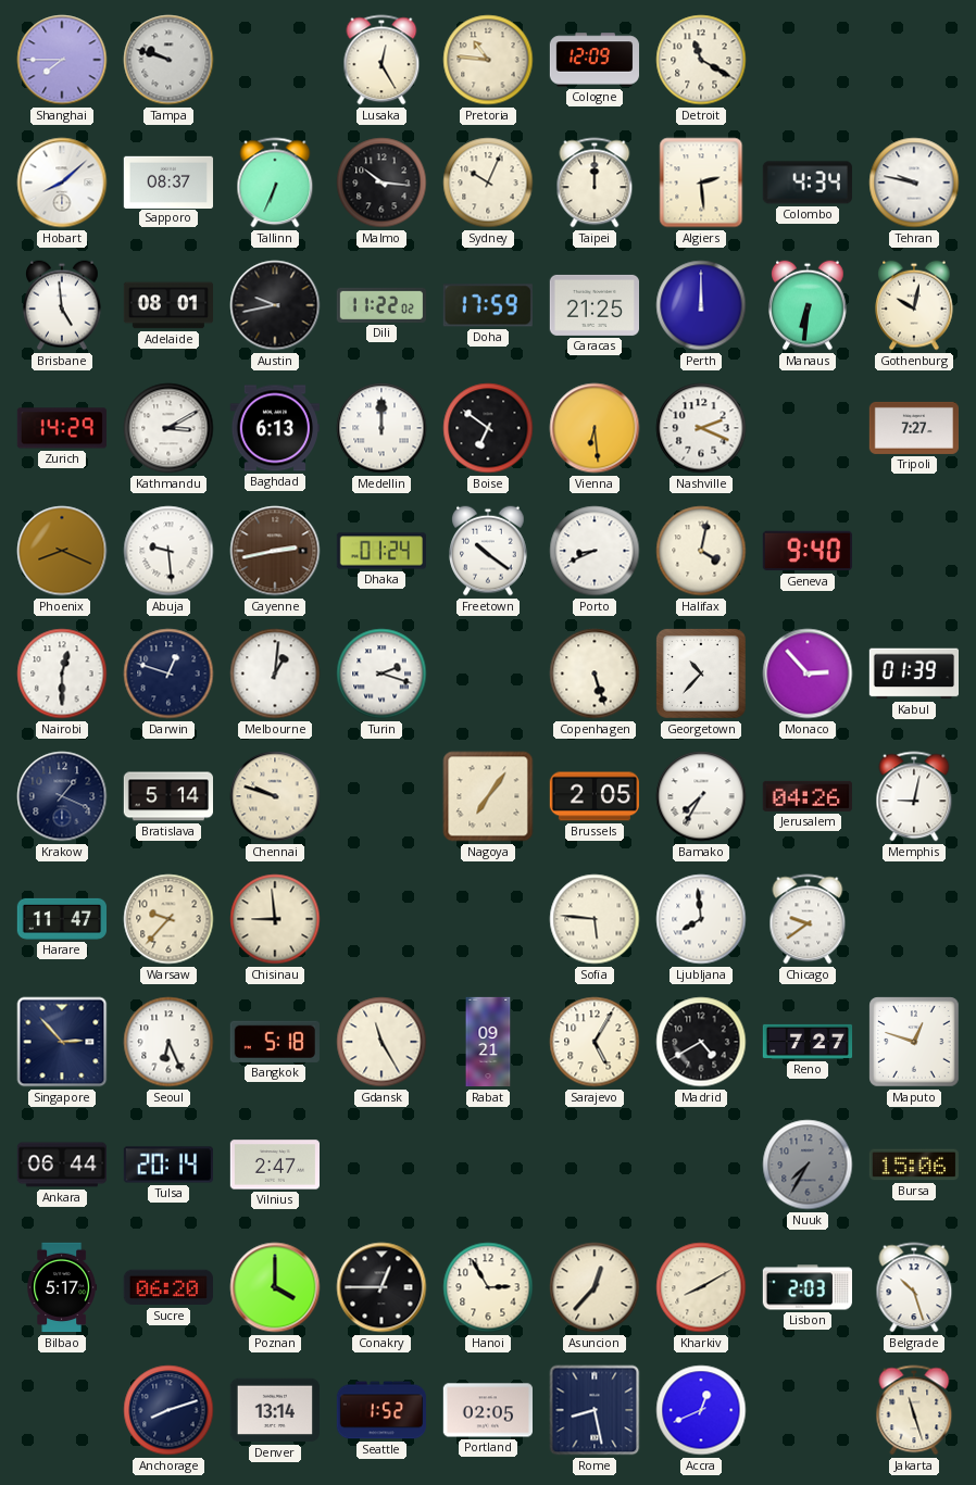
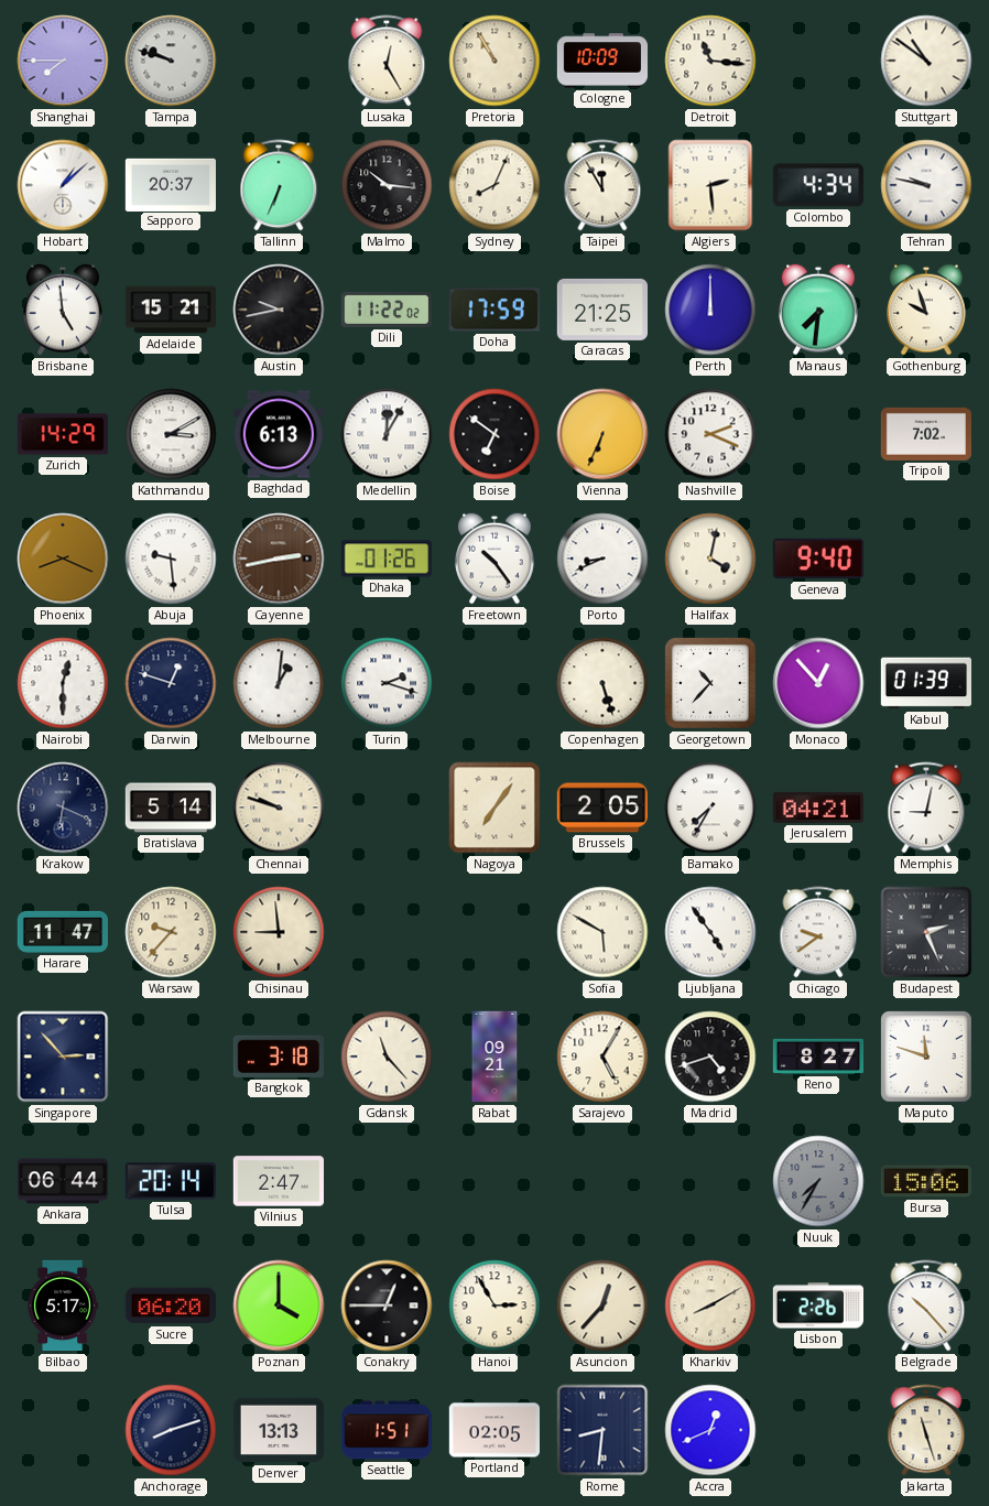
Pretoria: 10:46 -> 10:55
Cologne: 12:09 -> 10:09
Detroit: 11:20 -> 11:16
Stuttgart: none -> 10:51
Hobart: 8:08 -> 1:08
Sapporo: 08:37 -> 20:37
Sydney: 10:04 -> 8:04
Taipei: 12:00 -> 11:55
Adelaide: 08:01 -> 15:21
Manaus: 6:31 -> 7:31
Gothenburg: 10:02 -> 9:57
Medellin: 12:00 -> 12:05
Vienna: 6:29 -> 6:34
Tripoli: 7:27 -> 7:02
Dhaka: 01:24 -> 01:26
Freetown: 10:21 -> 10:24
Monaco: 2:53 -> 12:53
Krakow: 1:19 -> 6:19
Jerusalem: 04:26 -> 04:21
Sofia: 5:46 -> 5:50
Ljubljana: 7:59 -> 4:54
Budapest: none -> 2:26
Seoul: 6:26 -> none
Bangkok: 5:18 -> 3:18
Gdansk: 11:25 -> 11:23
Madrid: 4:40 -> 4:42
Reno: 7:27 -> 8:27
Maputo: 12:48 -> 11:48
Lisbon: 2:03 -> 2:26
Belgrade: 10:27 -> 10:23
Denver: 13:14 -> 13:13
Seattle: 1:52 -> 1:51
Rome: 8:28 -> 8:31
